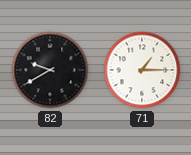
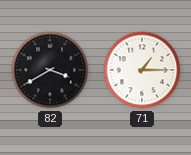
82: 9:40 -> 3:40
